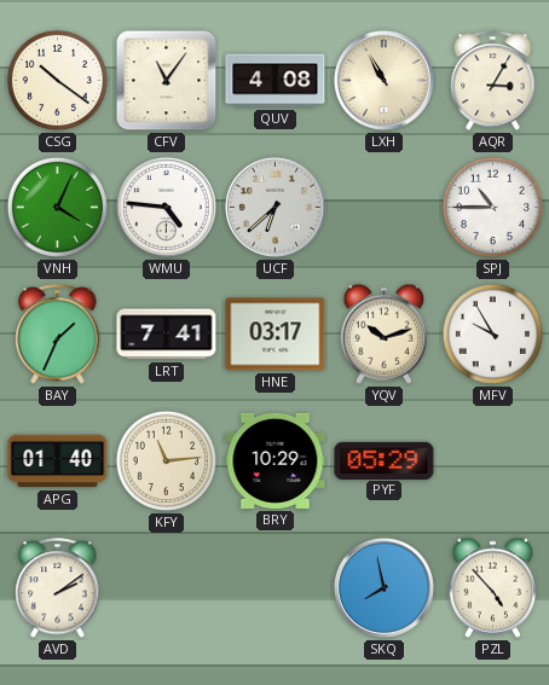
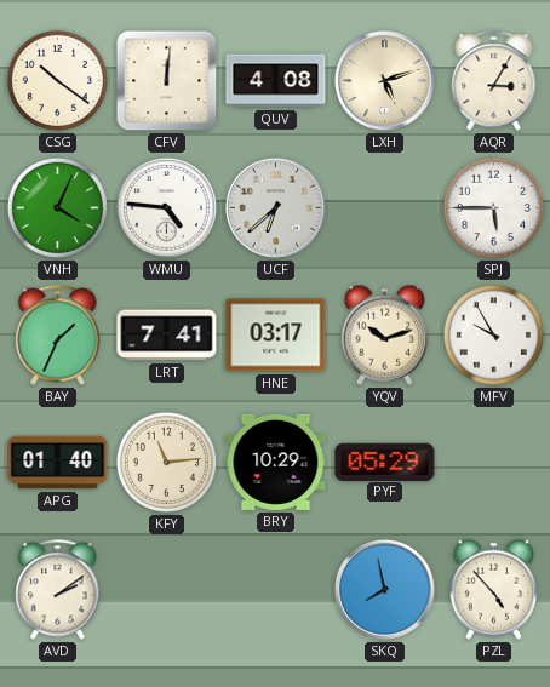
CFV: 11:06 -> 12:01
LXH: 10:55 -> 5:12
SPJ: 10:45 -> 5:45
